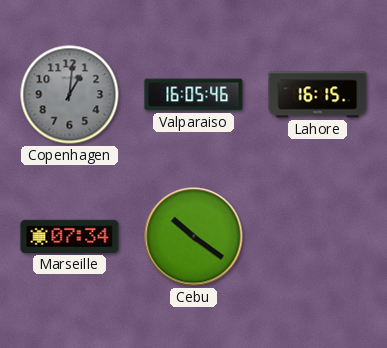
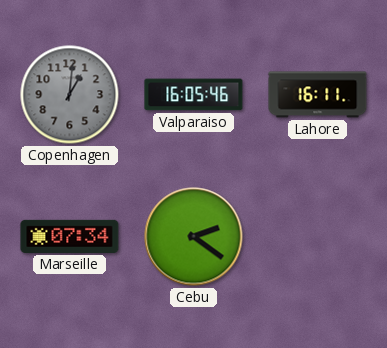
Lahore: 16:15 -> 16:11
Cebu: 10:21 -> 2:21
